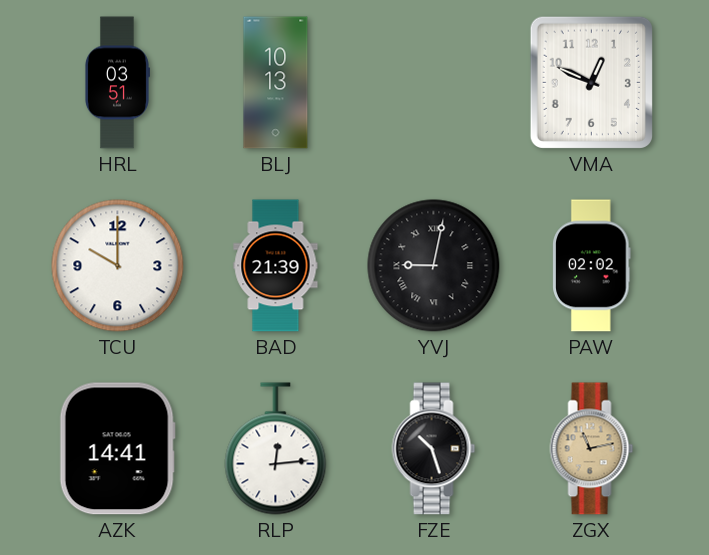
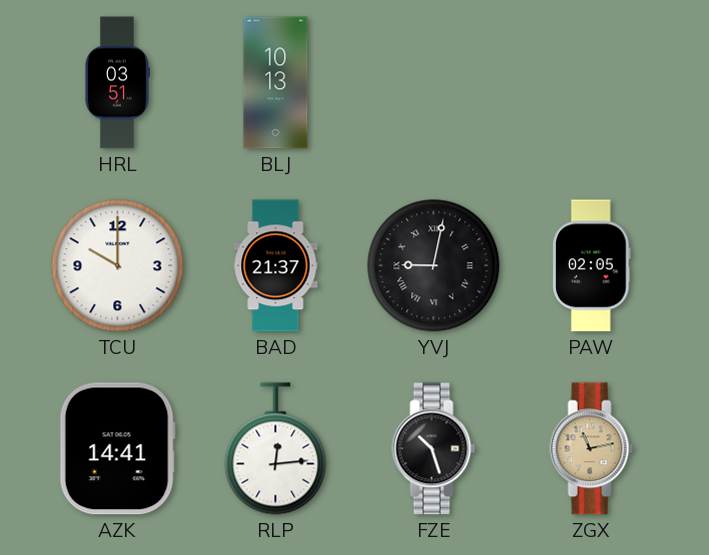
VMA: 12:49 -> none
BAD: 21:39 -> 21:37
PAW: 02:02 -> 02:05
